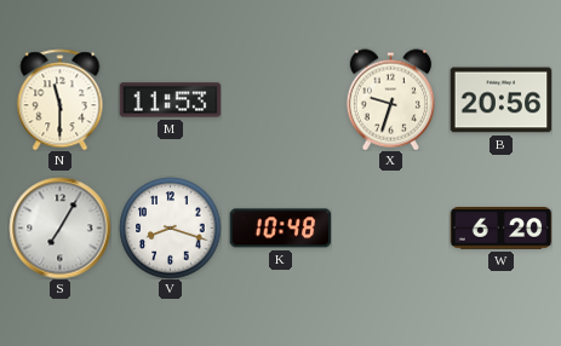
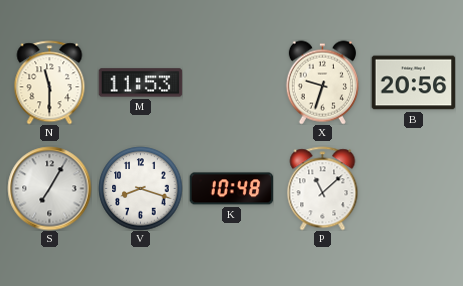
P: none -> 11:08
W: 6:20 -> none
